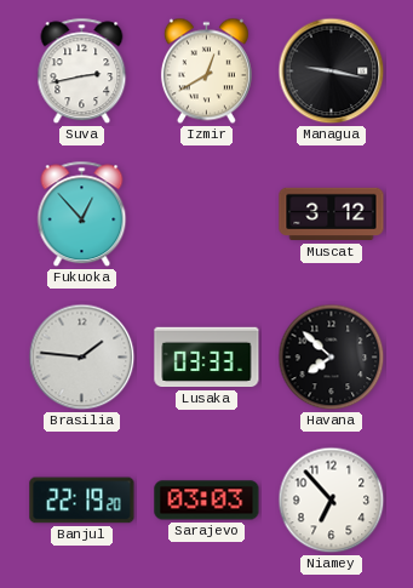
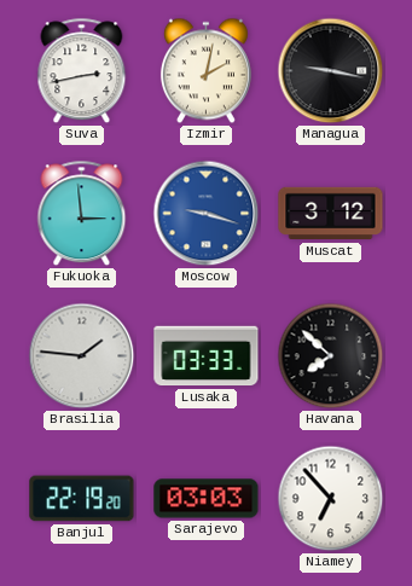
Izmir: 12:40 -> 2:02
Fukuoka: 12:53 -> 2:59
Moscow: none -> 9:18
